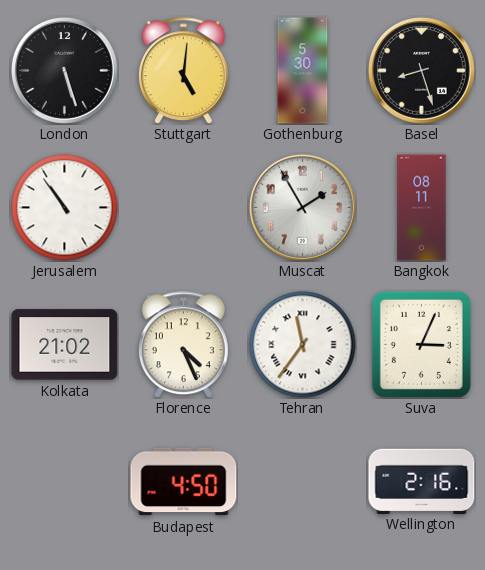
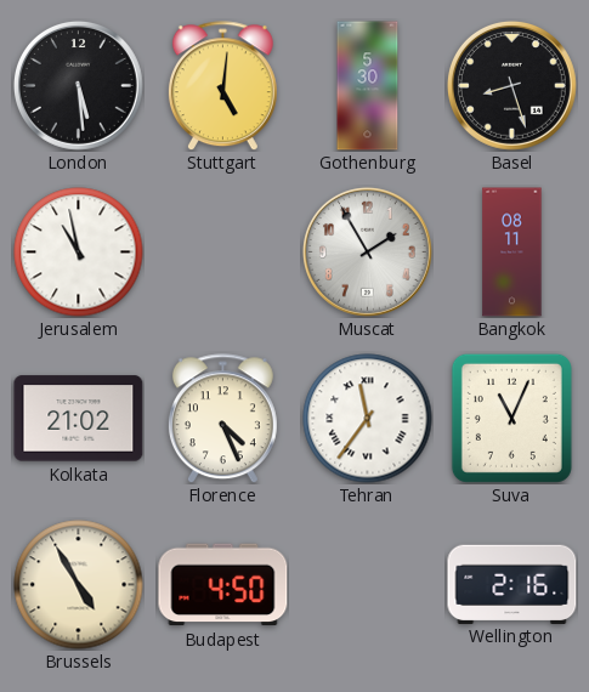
London: 5:27 -> 5:29
Jerusalem: 10:54 -> 10:58
Suva: 3:04 -> 11:04
Brussels: none -> 4:55
